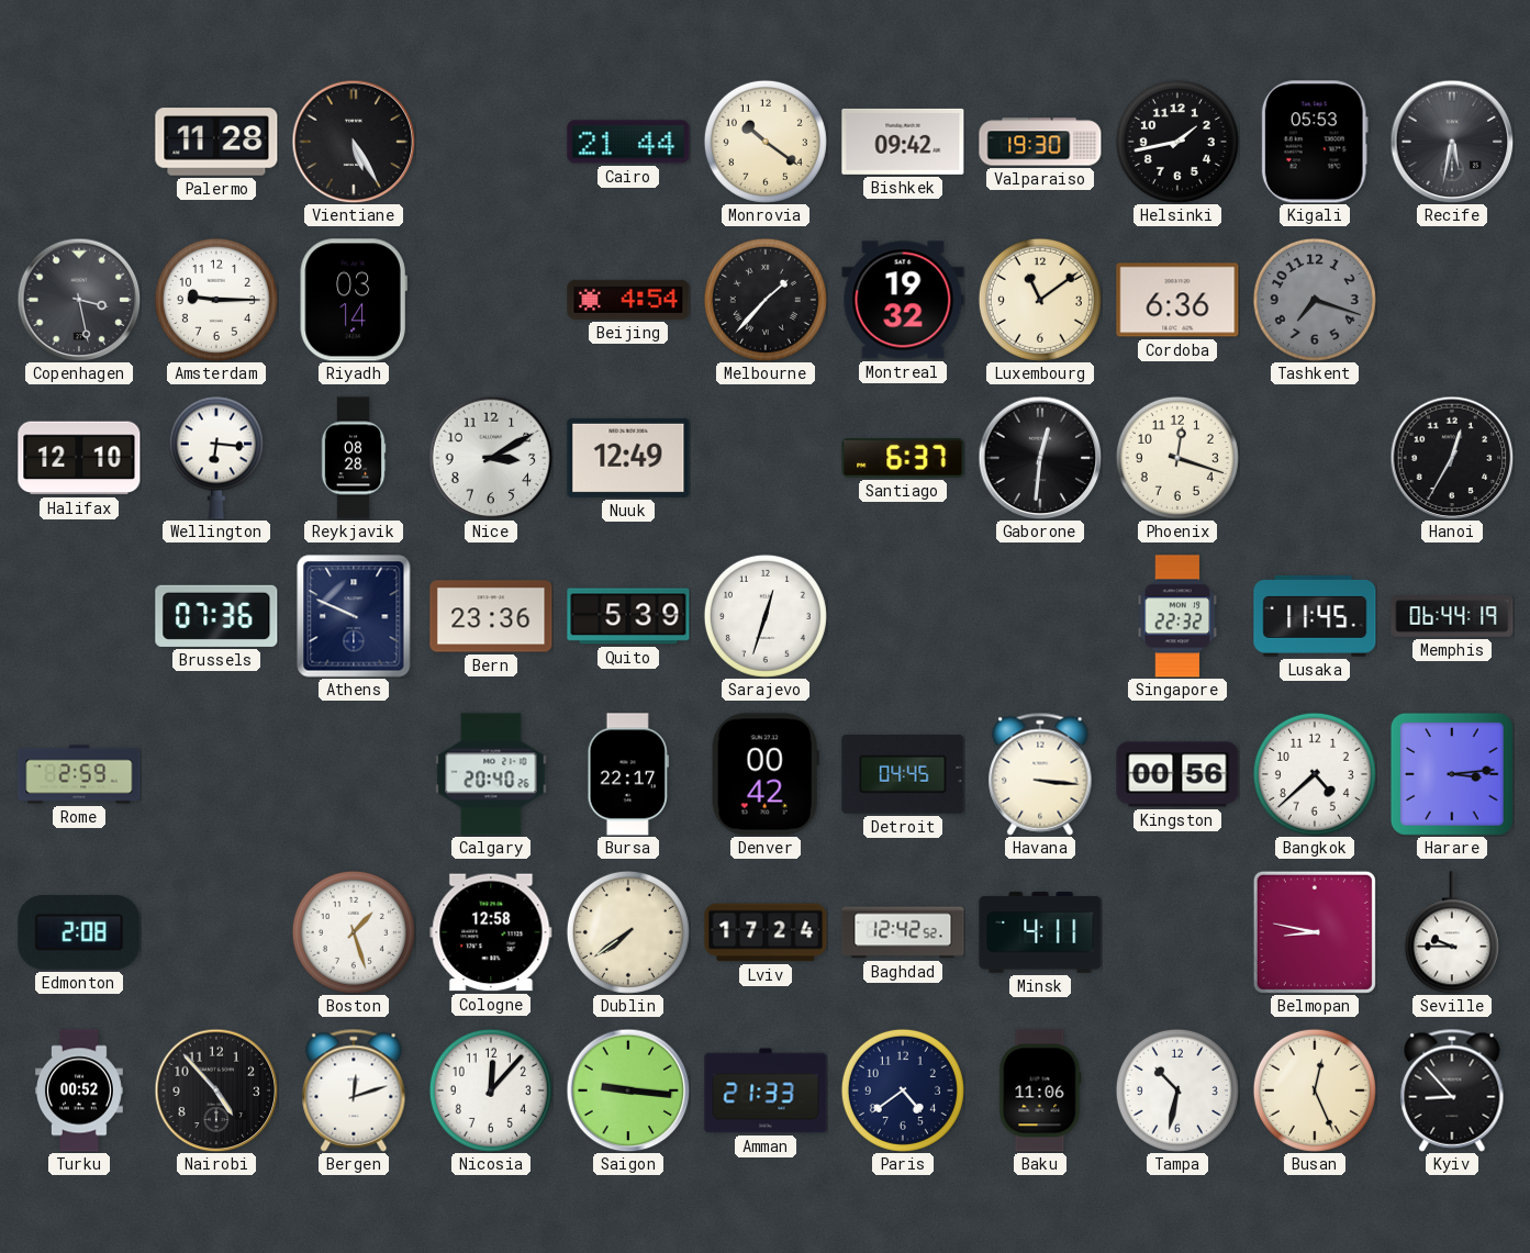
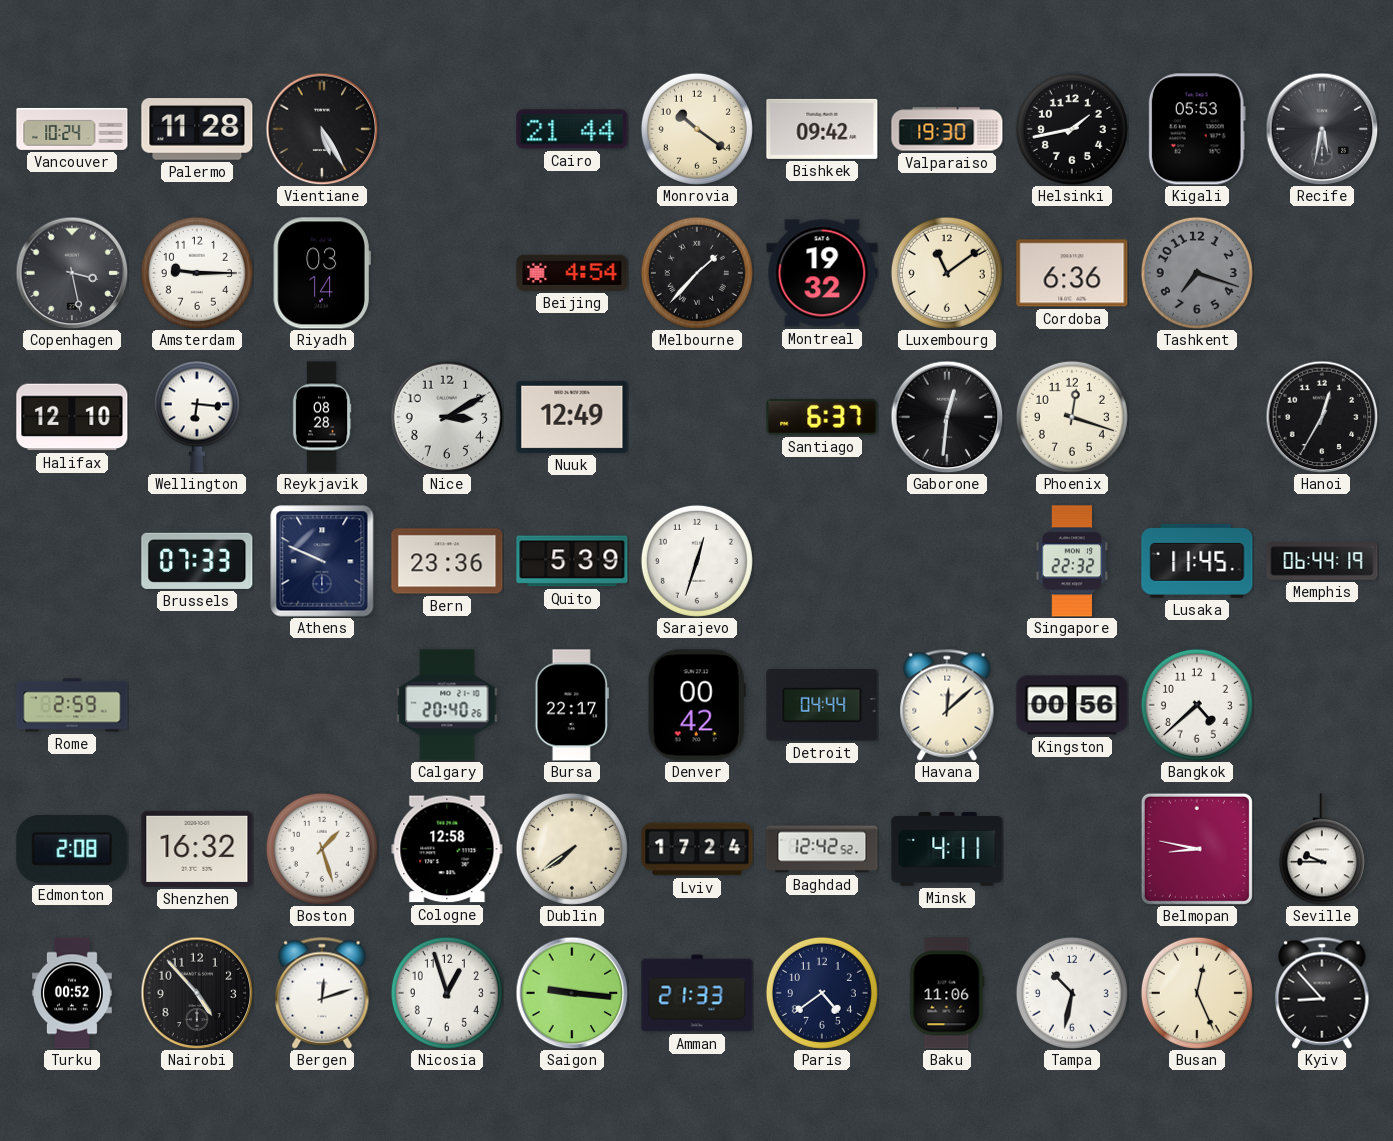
Vancouver: none -> 10:24
Brussels: 07:36 -> 07:33
Detroit: 04:45 -> 04:44
Havana: 3:16 -> 12:08
Harare: 3:14 -> none
Shenzhen: none -> 16:32
Nicosia: 12:07 -> 12:57
